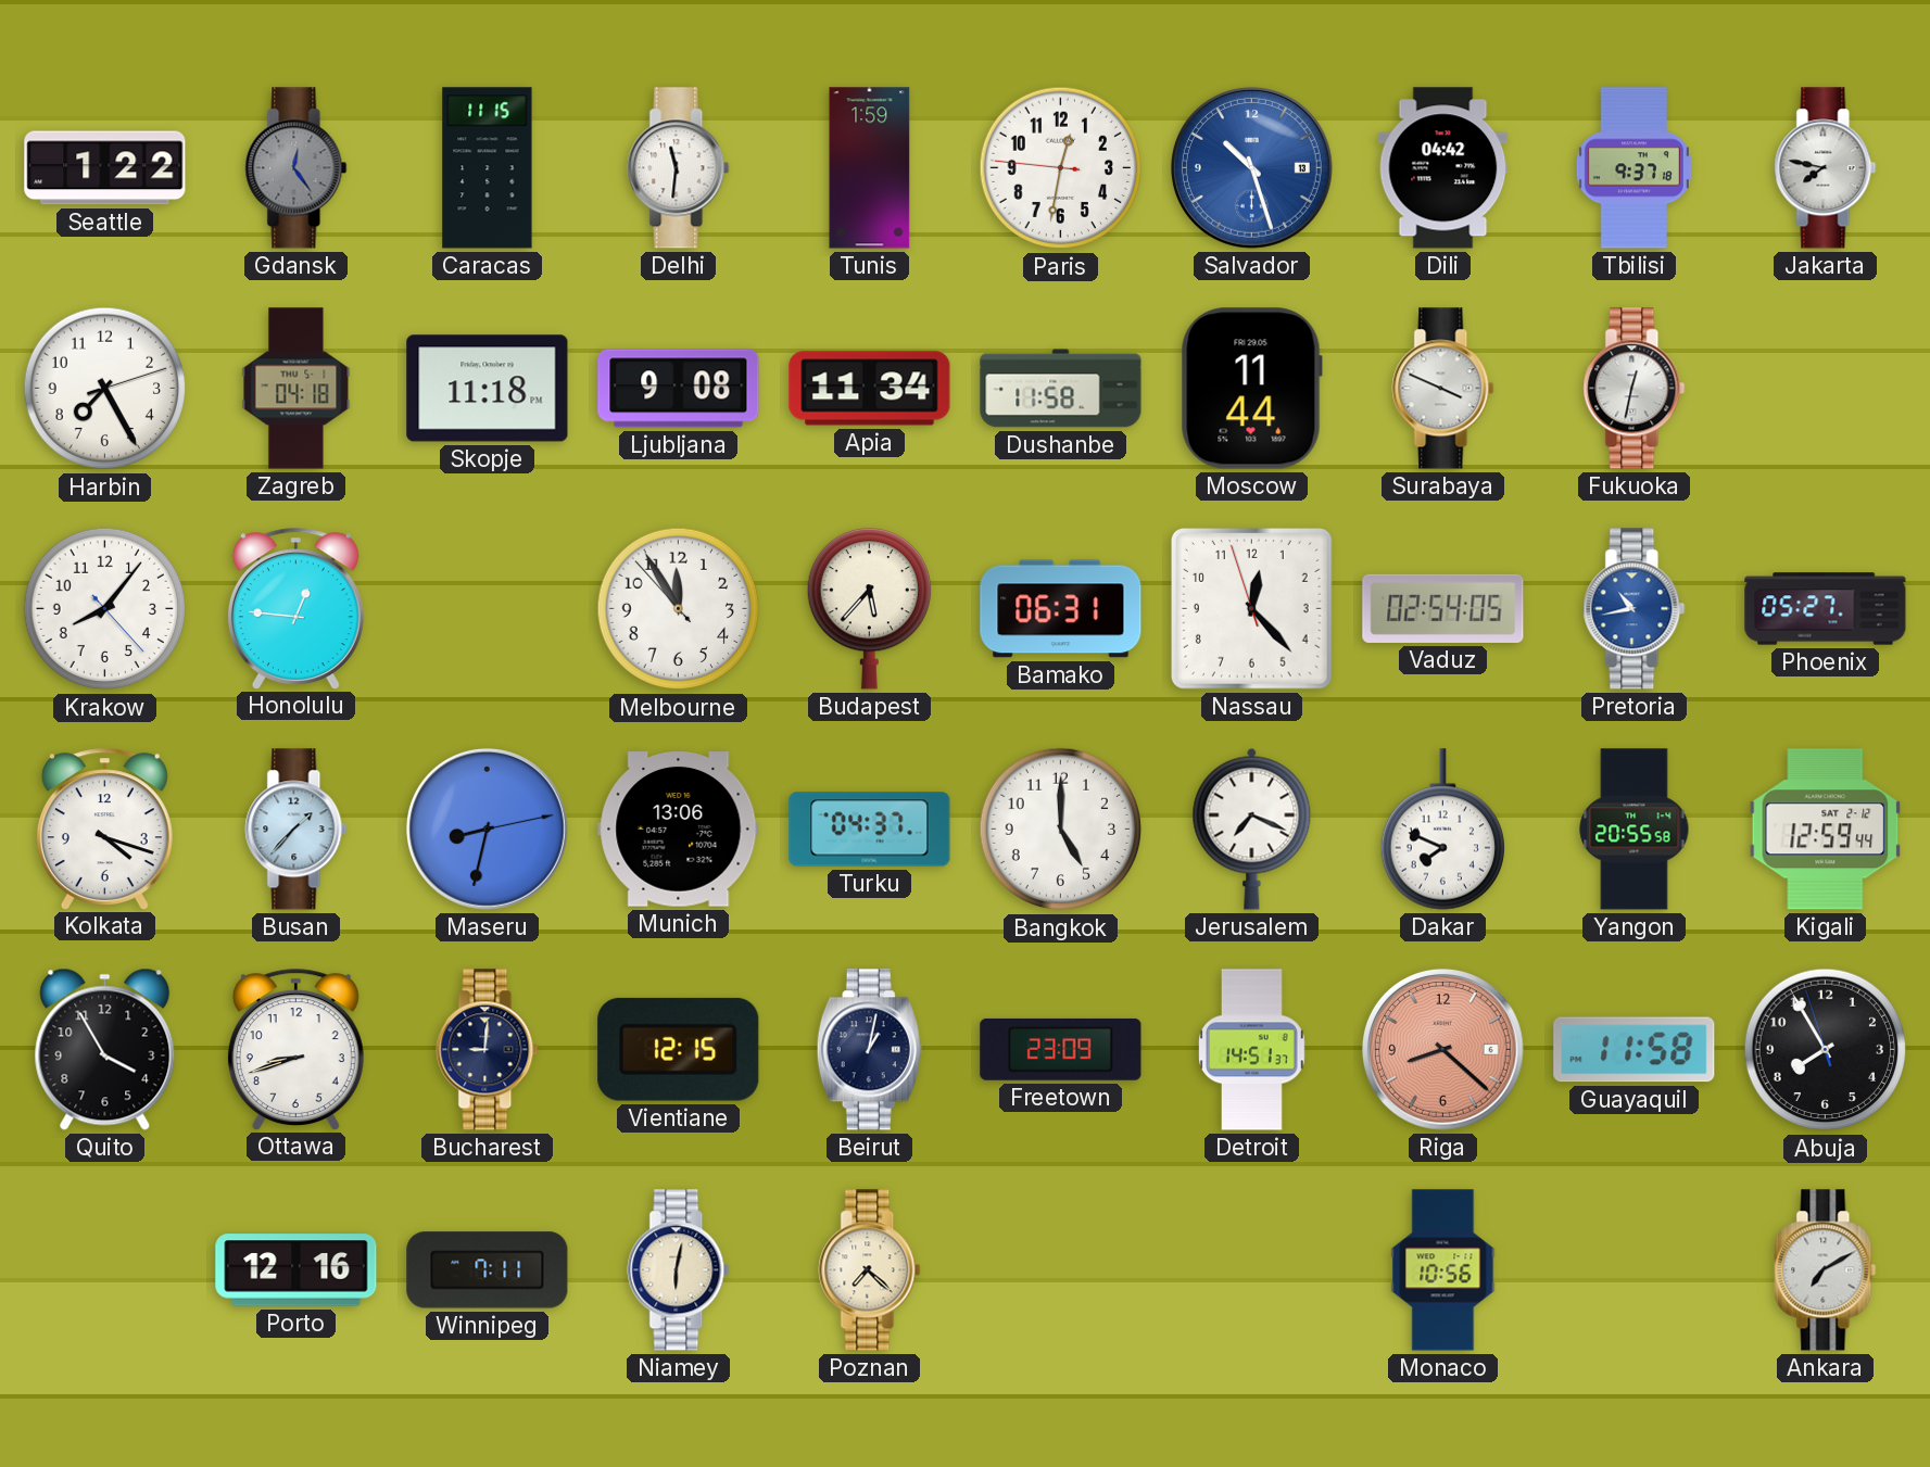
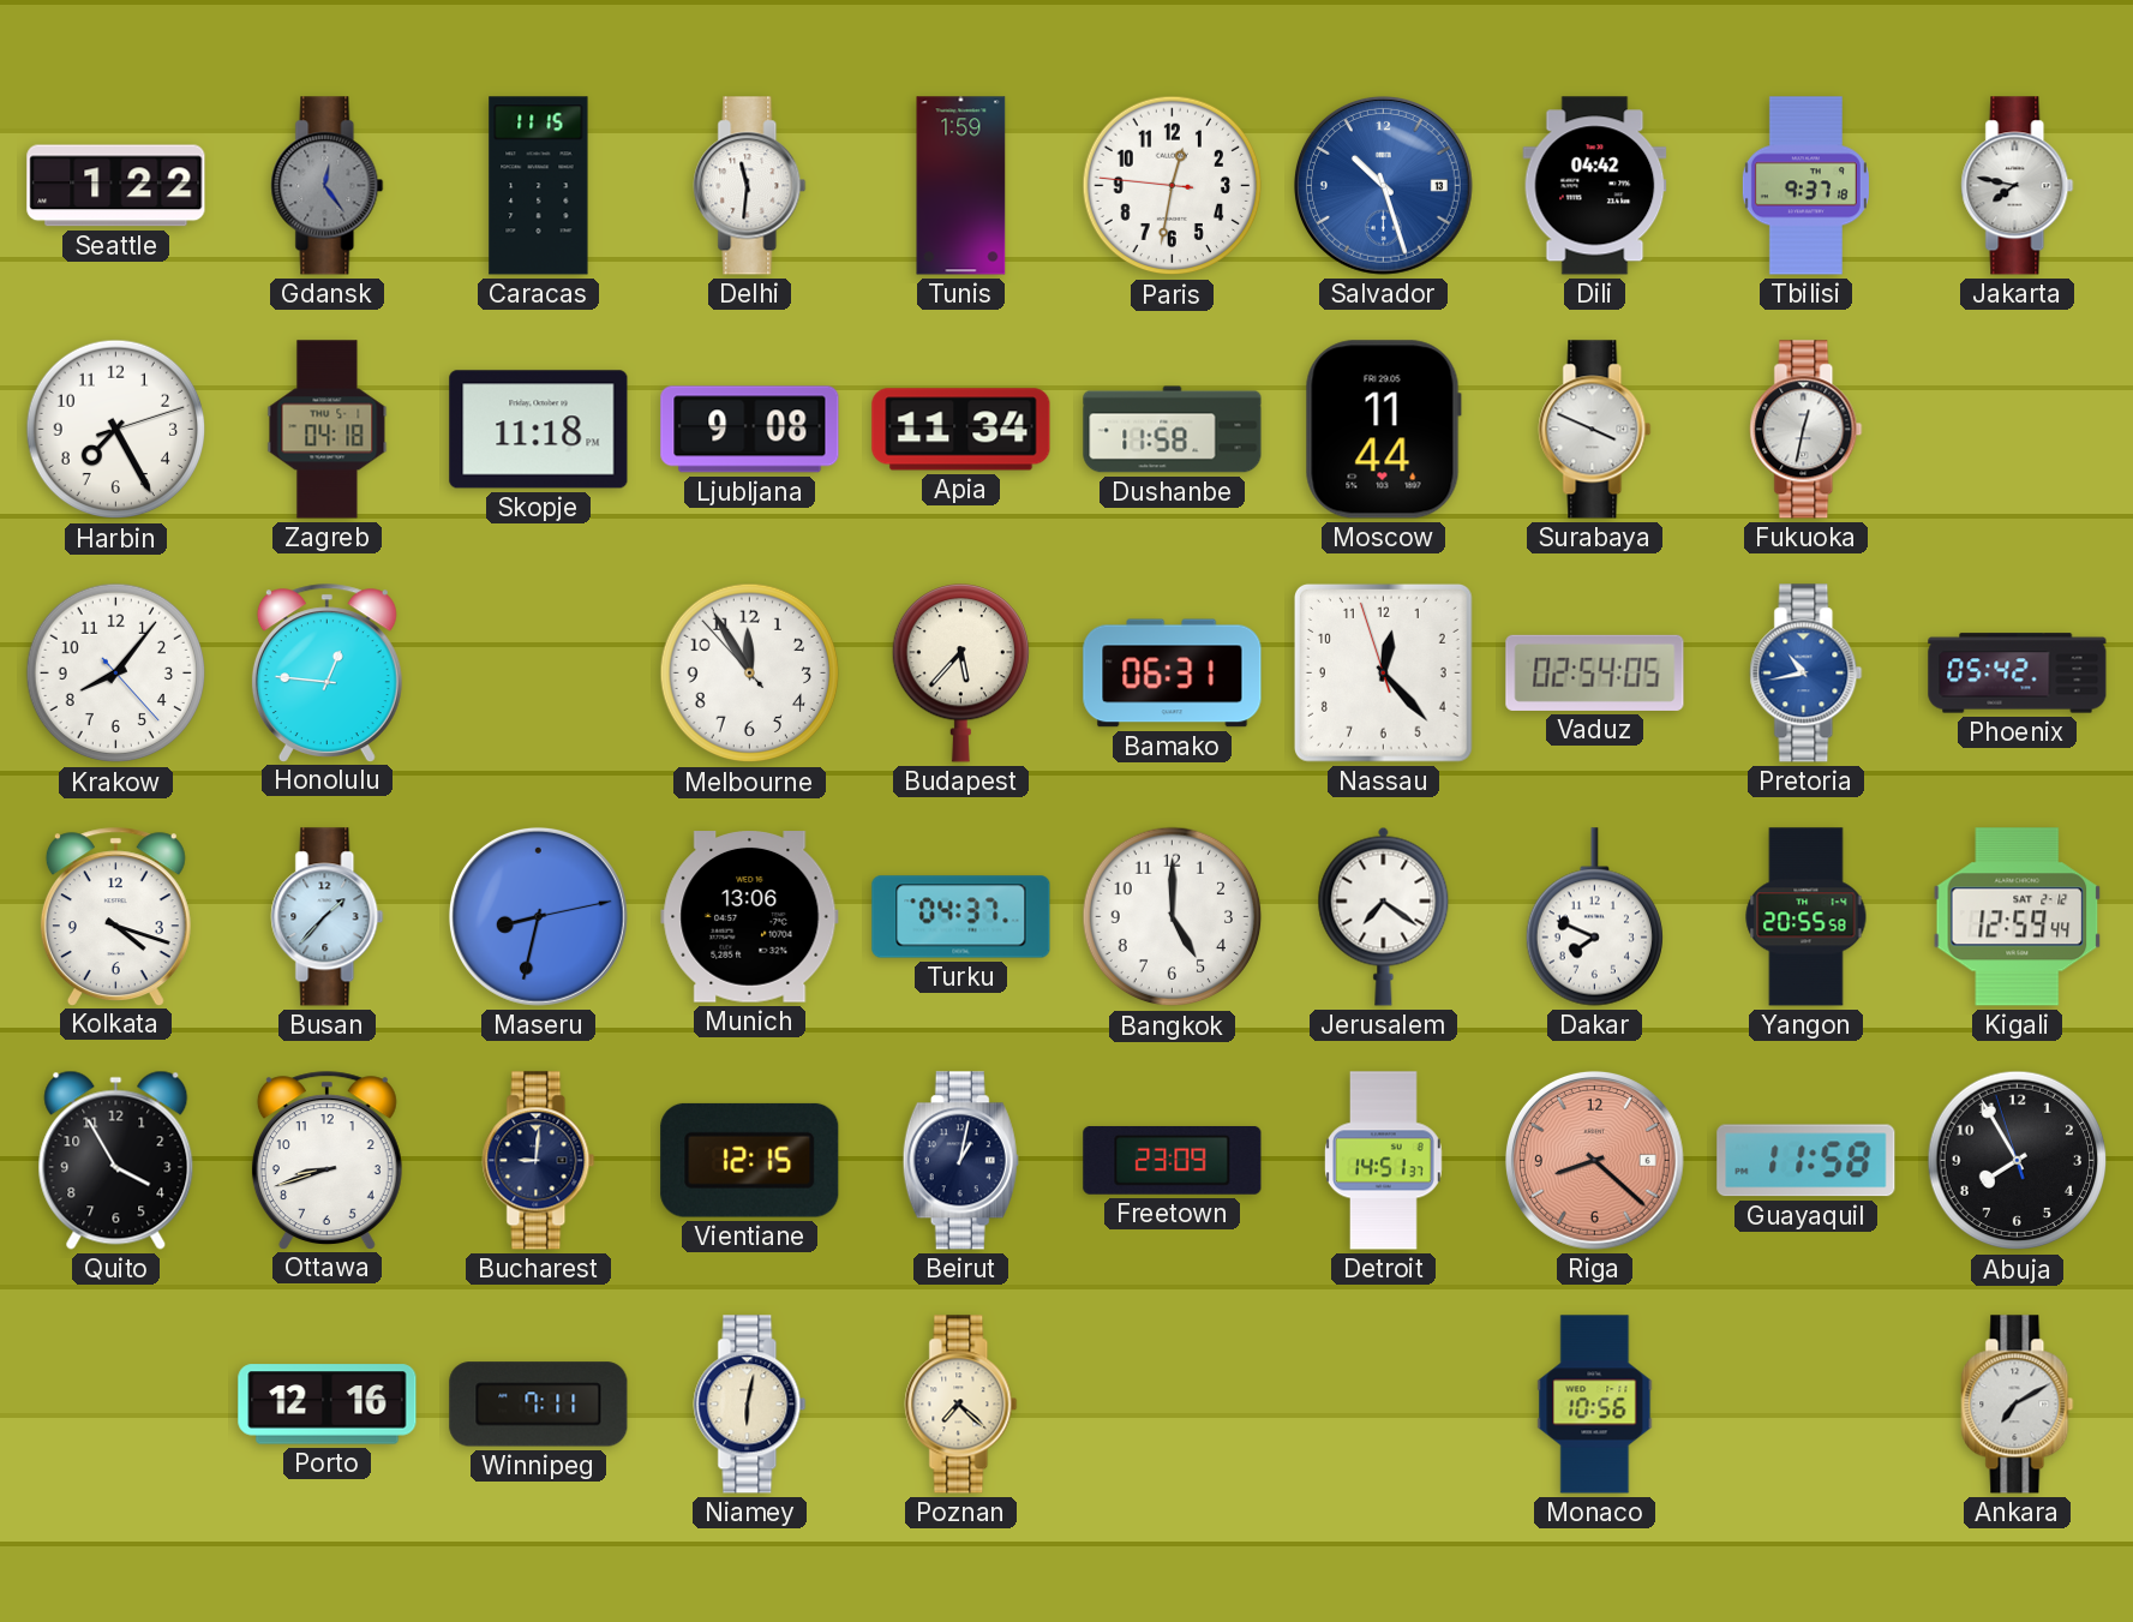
Phoenix: 05:27 -> 05:42
Jerusalem: 7:19 -> 7:21
